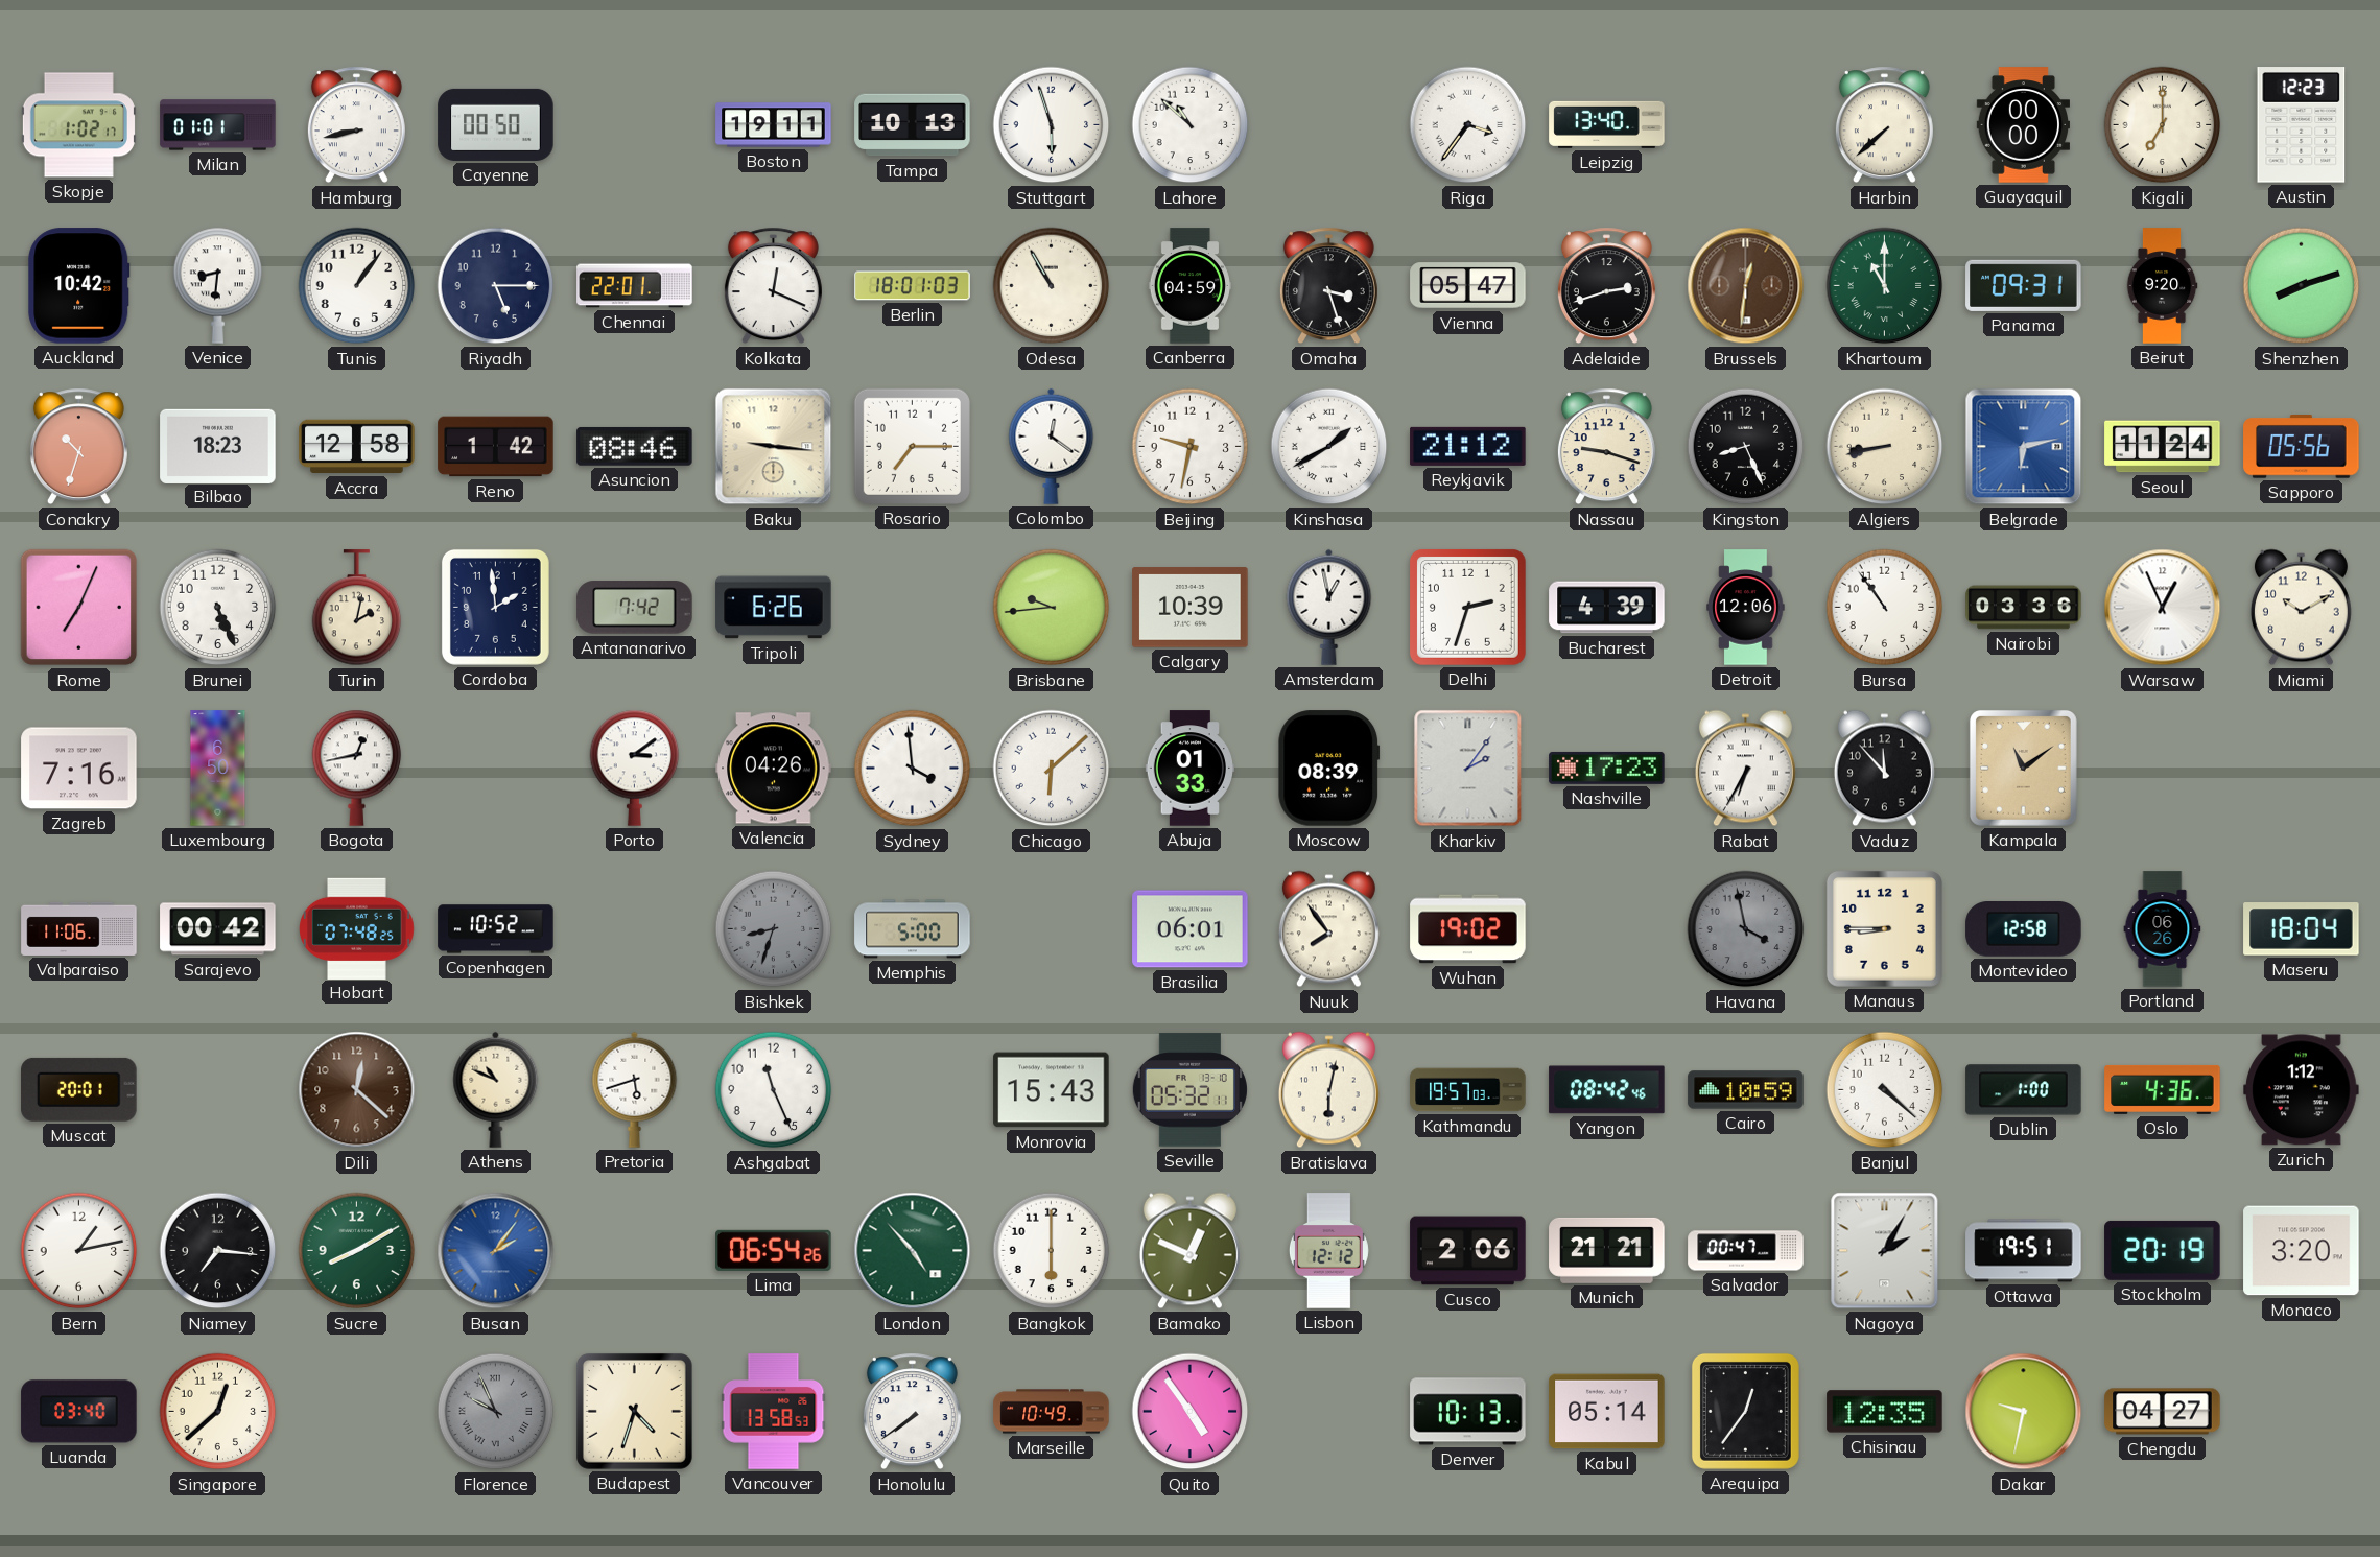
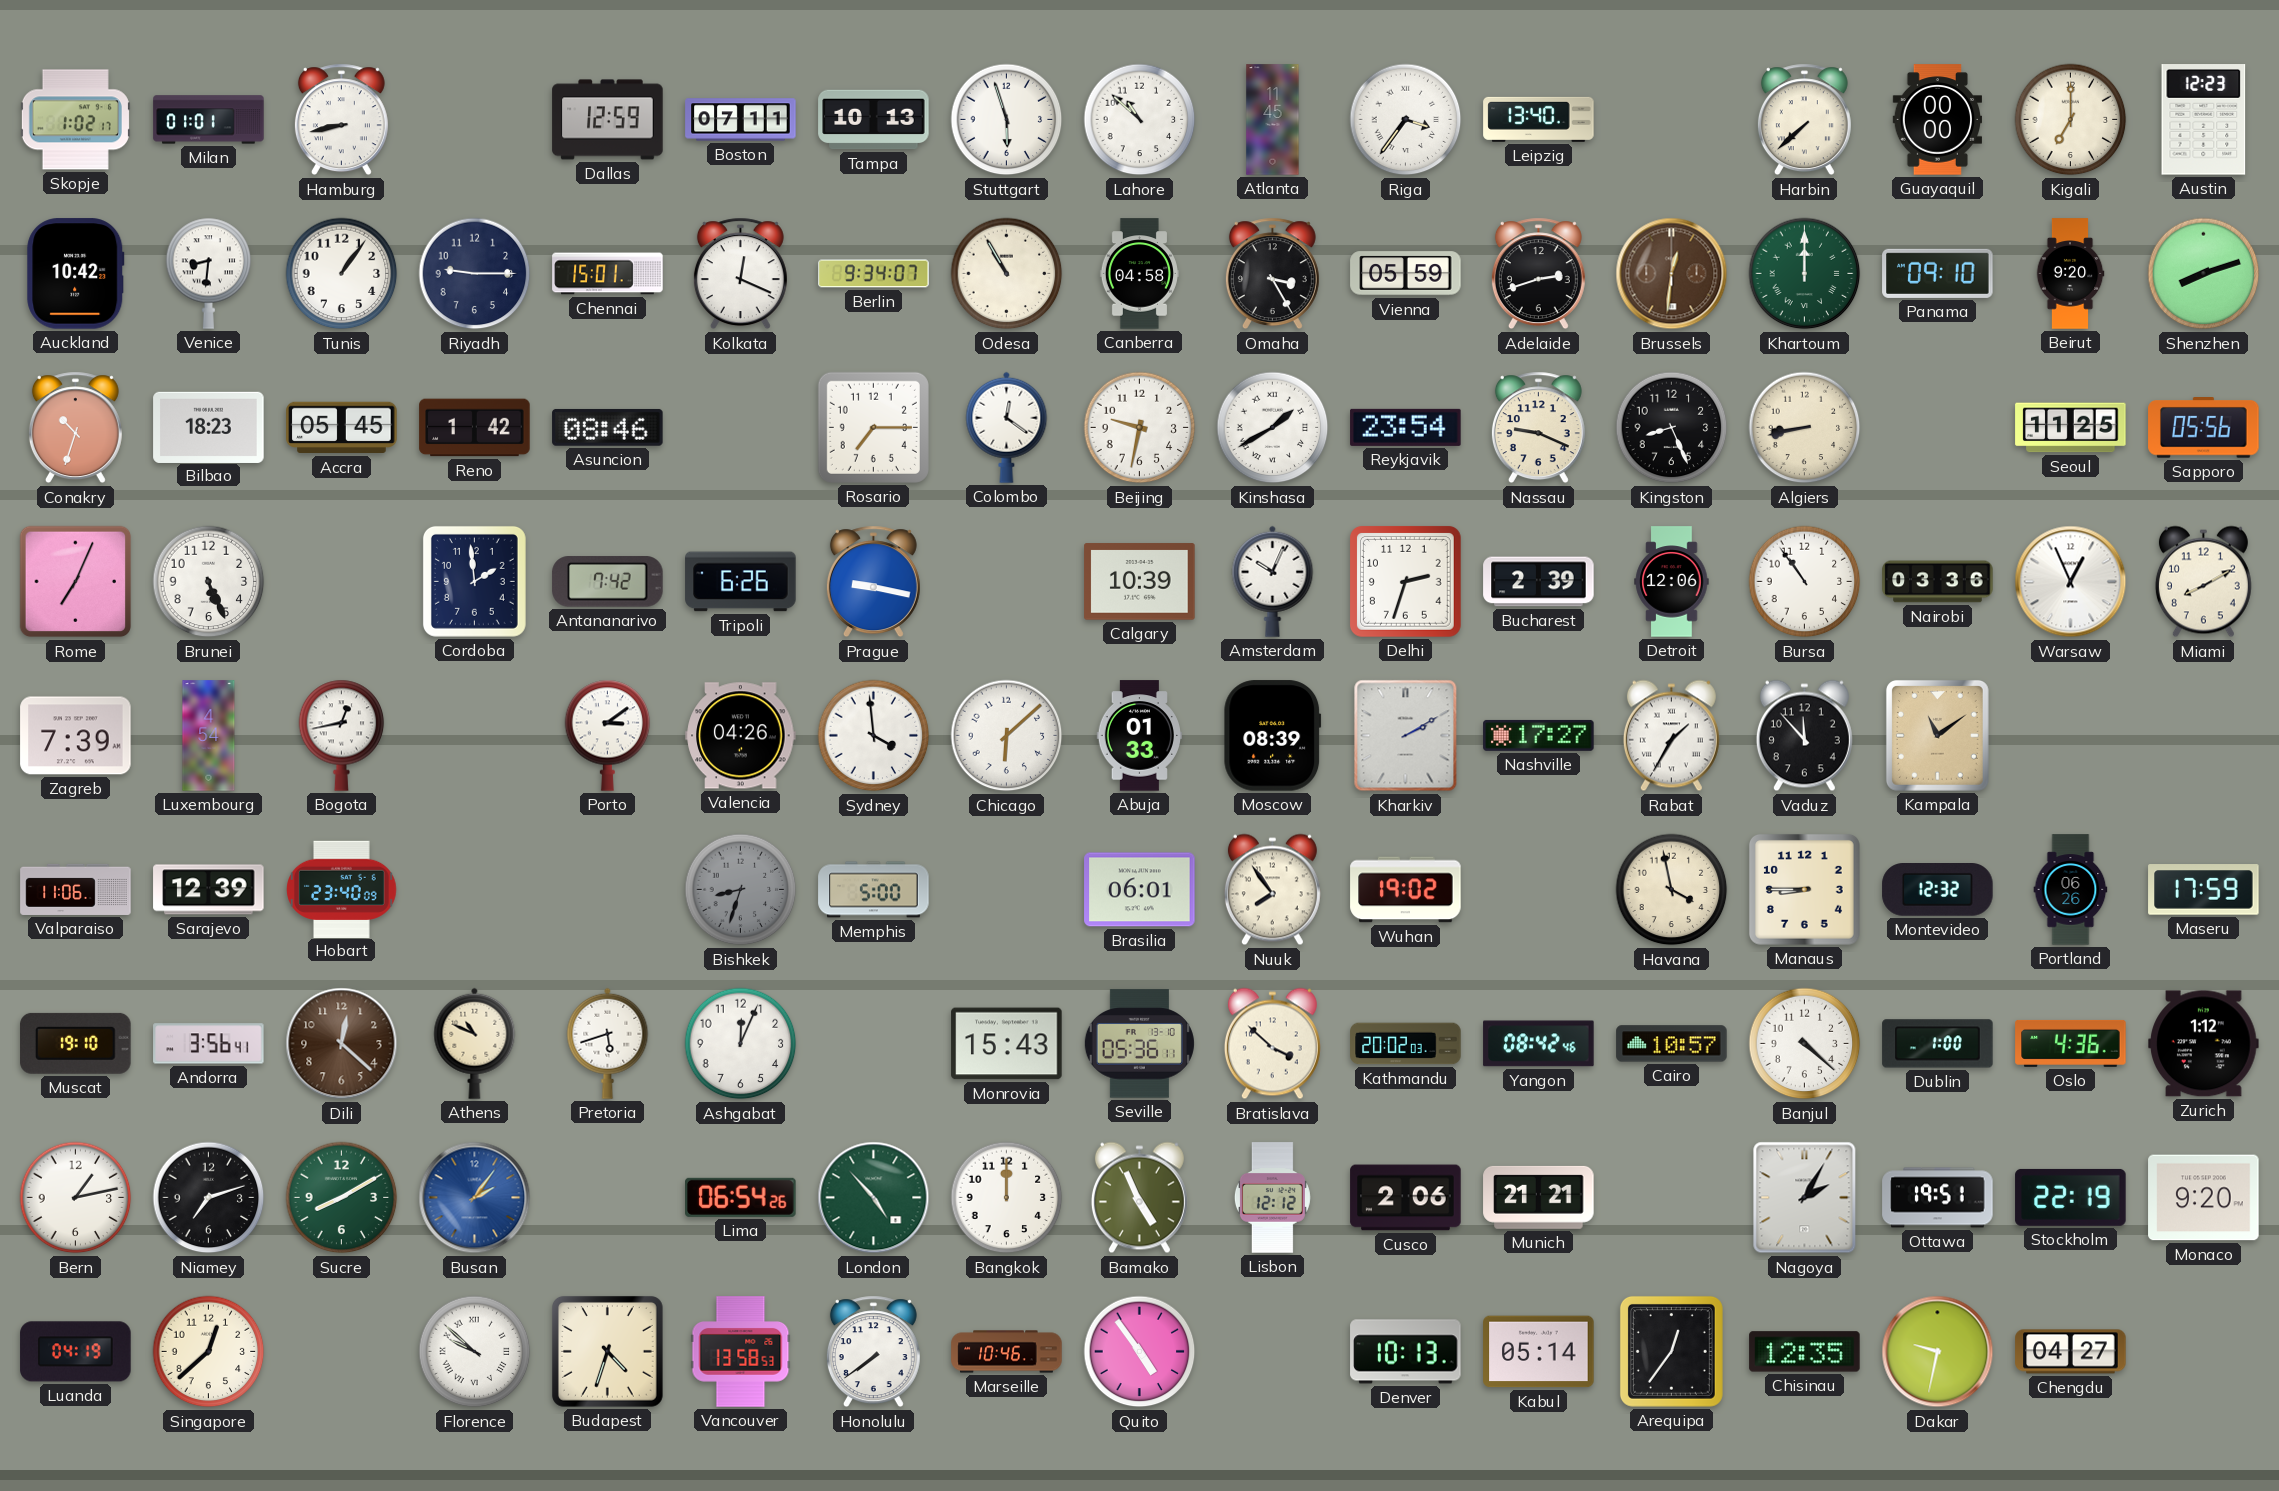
Cayenne: 00:50 -> none
Dallas: none -> 12:59
Boston: 19:11 -> 07:11
Atlanta: none -> 11:45
Riyadh: 5:15 -> 9:15
Chennai: 22:01 -> 15:01
Berlin: 18:01 -> 9:34
Canberra: 04:59 -> 04:58
Omaha: 3:27 -> 3:25
Vienna: 05:47 -> 05:59
Khartoum: 11:00 -> 12:00
Panama: 09:31 -> 09:10
Accra: 12:58 -> 05:45
Baku: 9:16 -> none
Reykjavik: 21:12 -> 23:54
Nassau: 9:18 -> 9:19
Belgrade: 6:13 -> none
Seoul: 11:24 -> 11:25
Turin: 2:02 -> none
Prague: none -> 9:17
Brisbane: 9:44 -> none
Amsterdam: 12:58 -> 10:04
Bucharest: 4:39 -> 2:39
Miami: 10:10 -> 8:10
Zagreb: 7:16 -> 7:39
Luxembourg: 6:50 -> 4:54
Kharkiv: 2:06 -> 2:10
Nashville: 17:23 -> 17:27
Rabat: 6:35 -> 1:35
Sarajevo: 00:42 -> 12:39
Hobart: 07:48 -> 23:40
Copenhagen: 10:52 -> none
Havana dial: grey -> cream
Montevideo: 12:58 -> 12:32
Maseru: 18:04 -> 17:59
Muscat: 20:01 -> 19:10
Andorra: none -> 3:56
Ashgabat: 11:26 -> 12:04
Seville: 05:32 -> 05:36
Bratislava: 6:02 -> 3:52
Kathmandu: 19:57 -> 20:02
Cairo: 10:59 -> 10:57
Niamey: 7:16 -> 7:12
Bangkok: 6:00 -> 12:00
Bamako: 12:49 -> 4:56
Salvador: 00:47 -> none
Stockholm: 20:19 -> 22:19
Monaco: 3:20 -> 9:20
Luanda: 03:40 -> 04:19
Florence: 9:56 -> 9:52
Florence dial: grey -> white
Marseille: 10:49 -> 10:46
